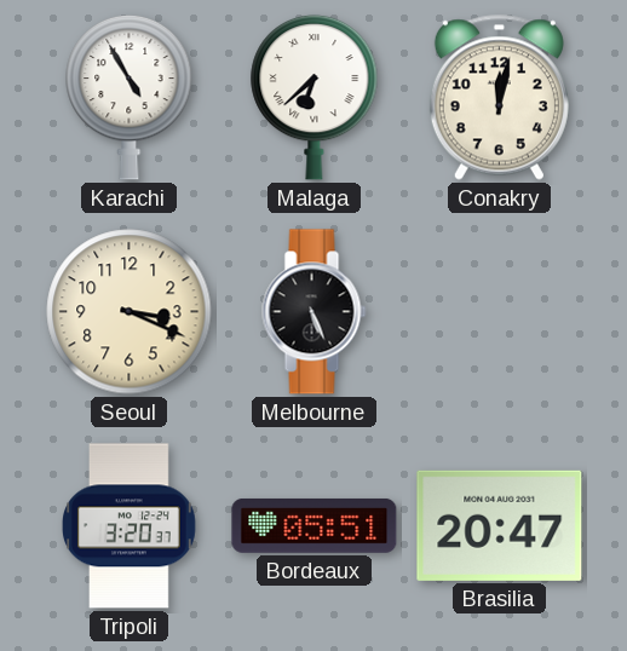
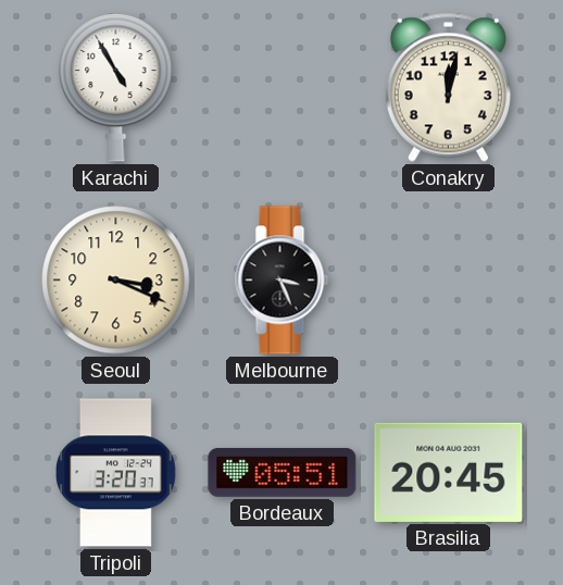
Malaga: 6:38 -> none
Melbourne: 5:26 -> 3:26
Brasilia: 20:47 -> 20:45
